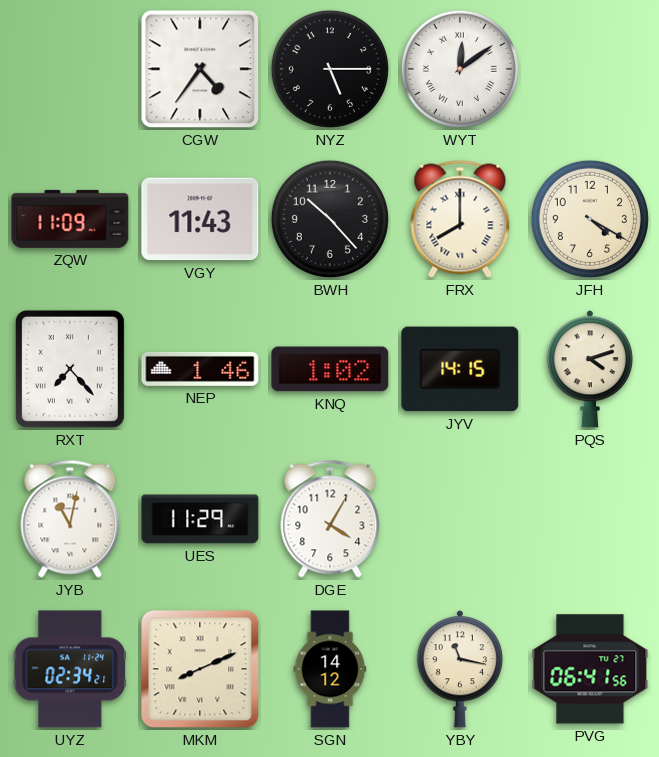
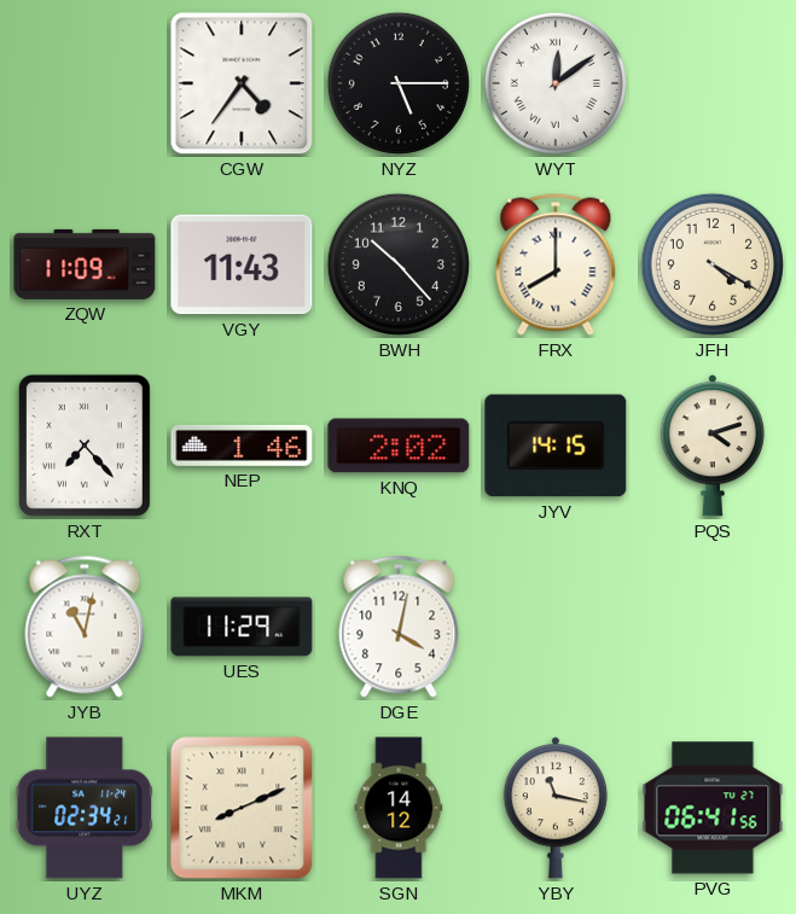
KNQ: 1:02 -> 2:02
DGE: 4:05 -> 4:02
